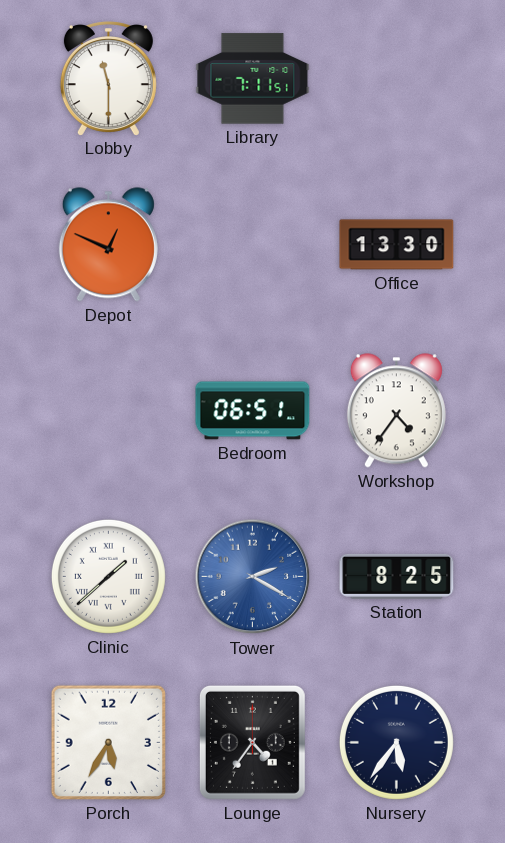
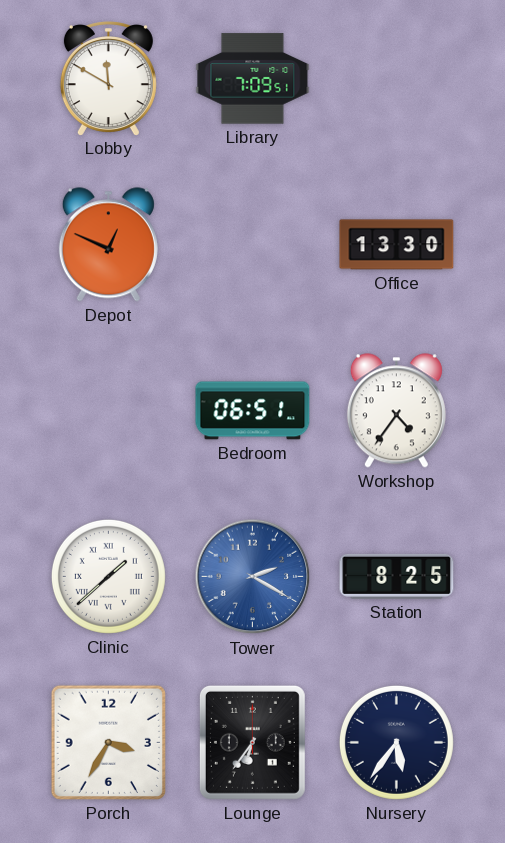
Lobby: 11:30 -> 11:50
Library: 7:11 -> 7:09
Porch: 5:35 -> 3:35
Lounge: 4:36 -> 6:36
